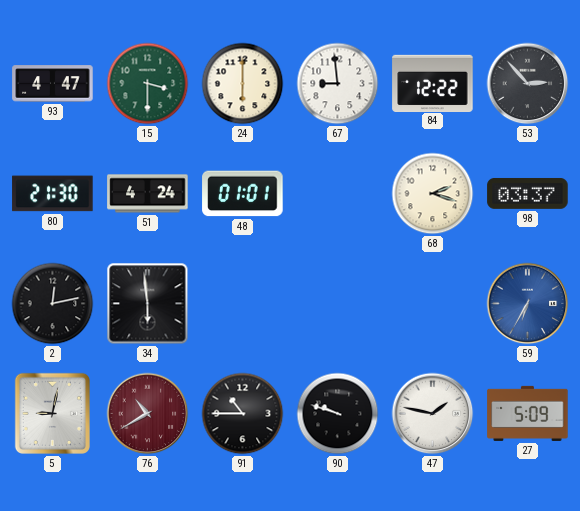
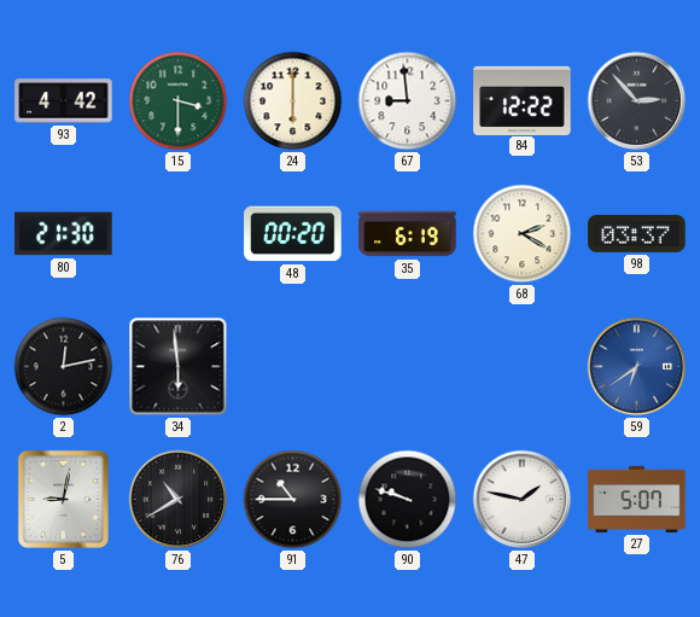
93: 4:47 -> 4:42
51: 4:24 -> none
48: 01:01 -> 00:20
35: none -> 6:19
68: 2:18 -> 2:20
59: 6:35 -> 6:39
76 dial: burgundy -> black
27: 5:09 -> 5:07
